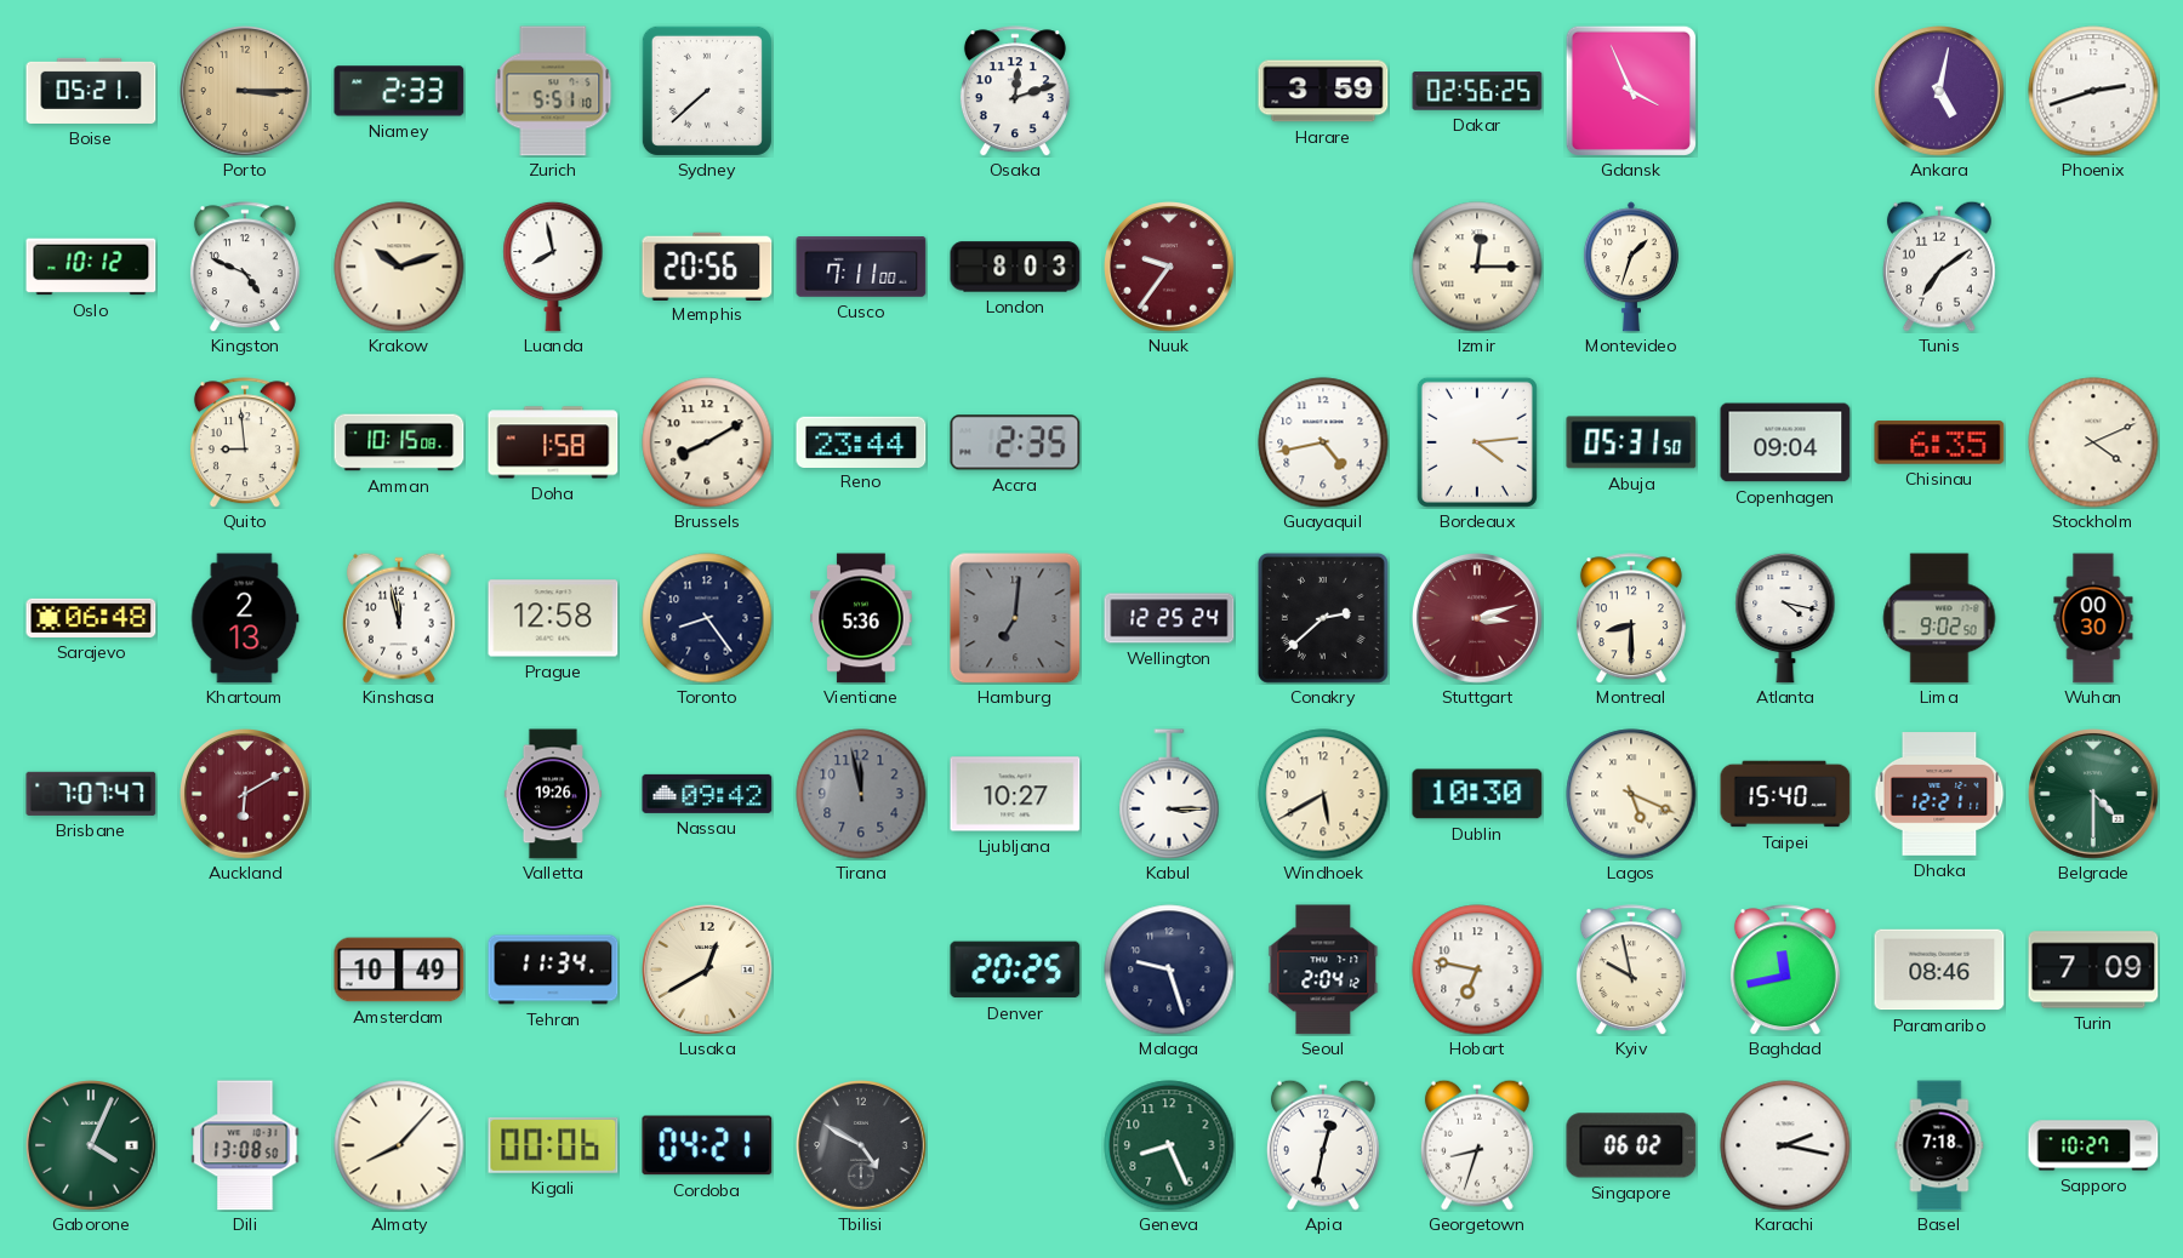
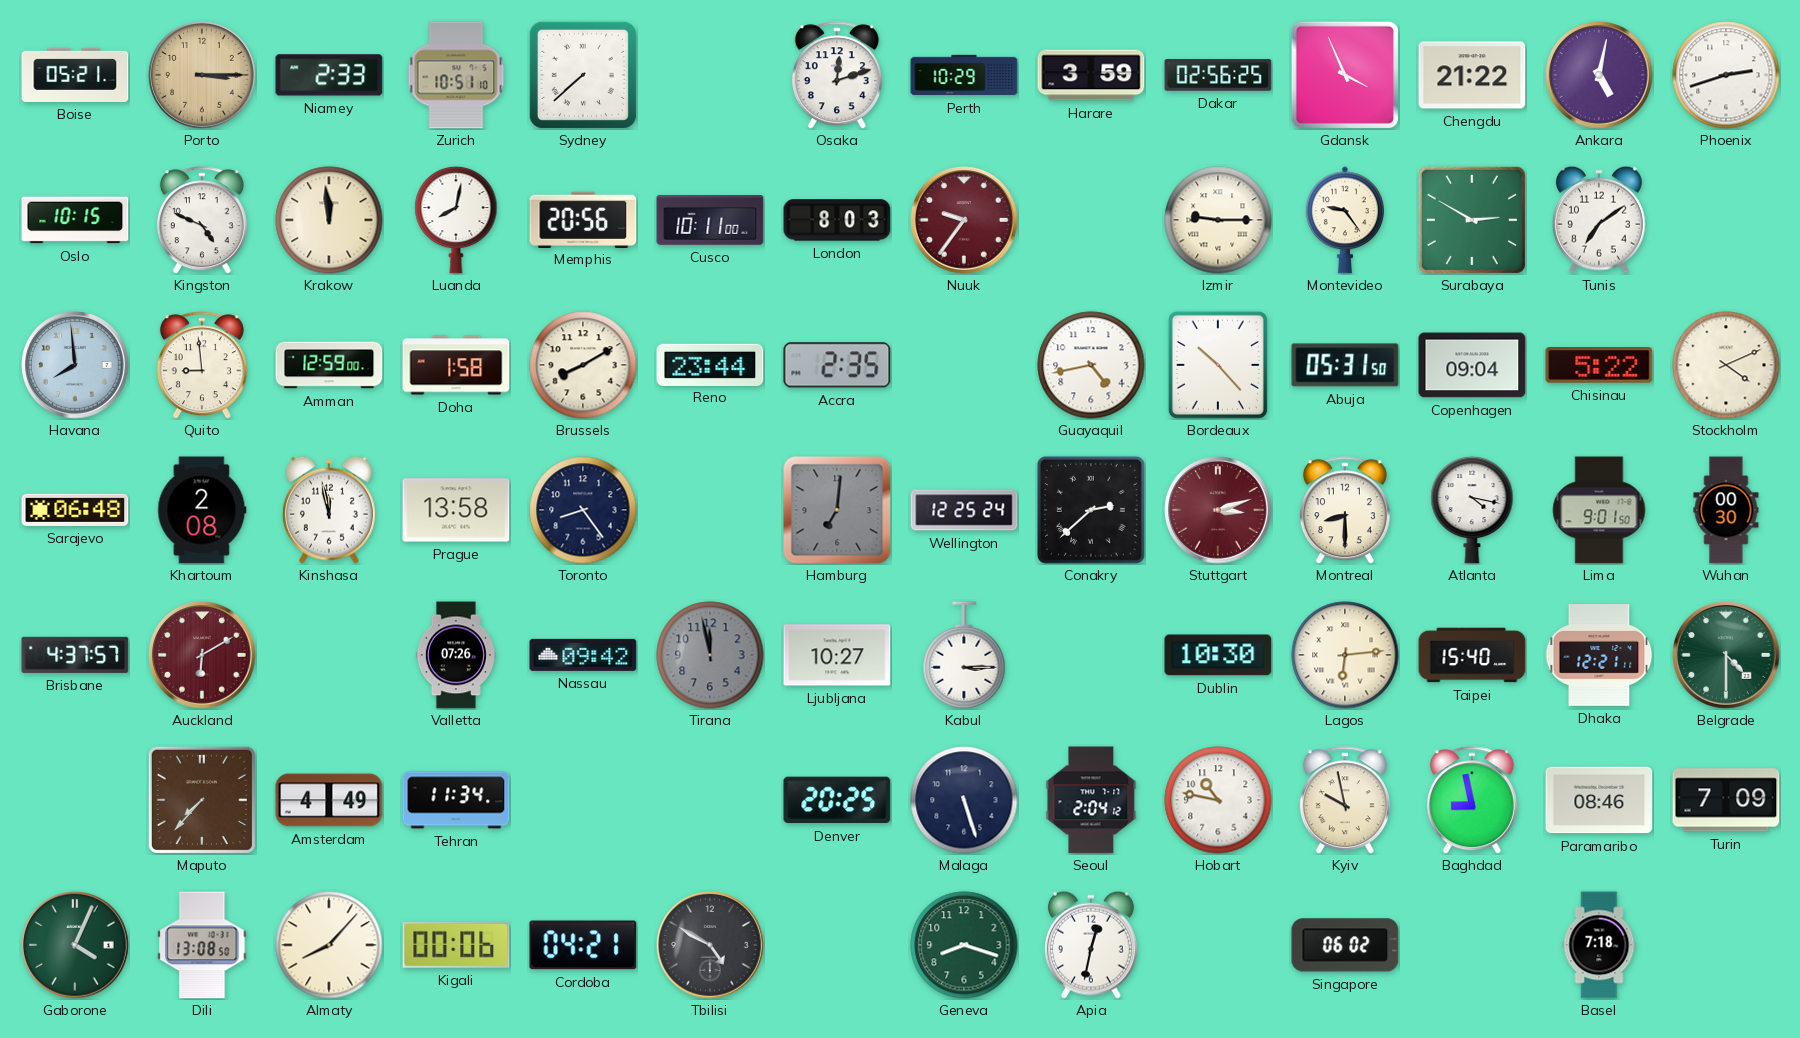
Zurich: 5:51 -> 10:51
Perth: none -> 10:29
Chengdu: none -> 21:22
Oslo: 10:12 -> 10:15
Krakow: 10:12 -> 11:59
Luanda: 7:58 -> 8:02
Cusco: 7:11 -> 10:11
Izmir: 12:15 -> 9:15
Montevideo: 1:33 -> 9:24
Surabaya: none -> 2:50
Havana: none -> 7:59
Amman: 10:15 -> 12:59
Bordeaux: 4:14 -> 10:23
Chisinau: 6:35 -> 5:22
Khartoum: 2:13 -> 2:08
Prague: 12:58 -> 13:58
Vientiane: 5:36 -> none
Lima: 9:02 -> 9:01
Brisbane: 7:07 -> 4:37
Valletta: 19:26 -> 07:26
Windhoek: 5:40 -> none
Lagos: 5:19 -> 6:14
Maputo: none -> 7:37
Amsterdam: 10:49 -> 4:49
Lusaka: 12:40 -> none
Malaga: 9:27 -> 5:27
Hobart: 6:47 -> 10:47
Baghdad: 11:43 -> 8:58
Geneva: 8:26 -> 8:18
Georgetown: 8:33 -> none
Karachi: 2:17 -> none
Sapporo: 10:27 -> none
